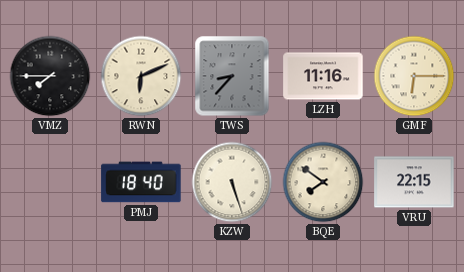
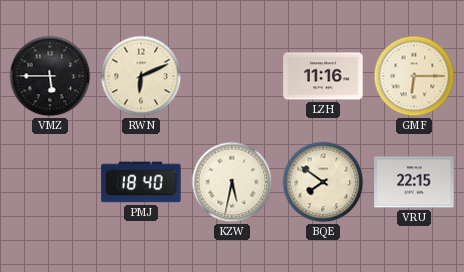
VMZ: 7:45 -> 5:45
TWS: 8:37 -> none
KZW: 5:27 -> 5:32
